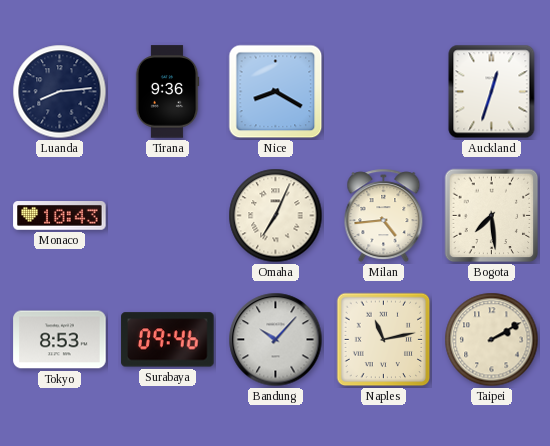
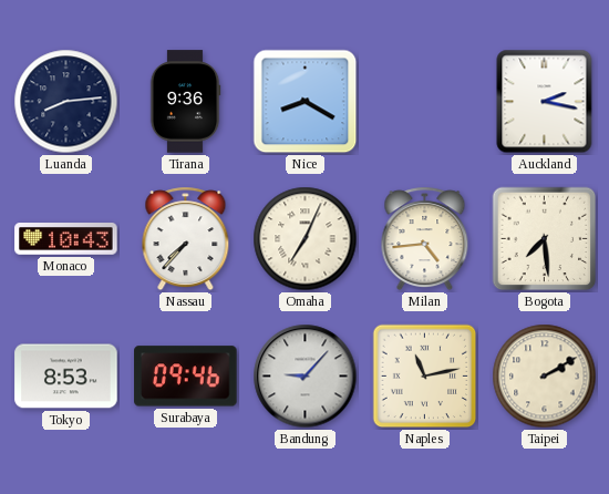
Auckland: 12:33 -> 2:17
Nassau: none -> 7:37
Bandung: 10:07 -> 9:07
